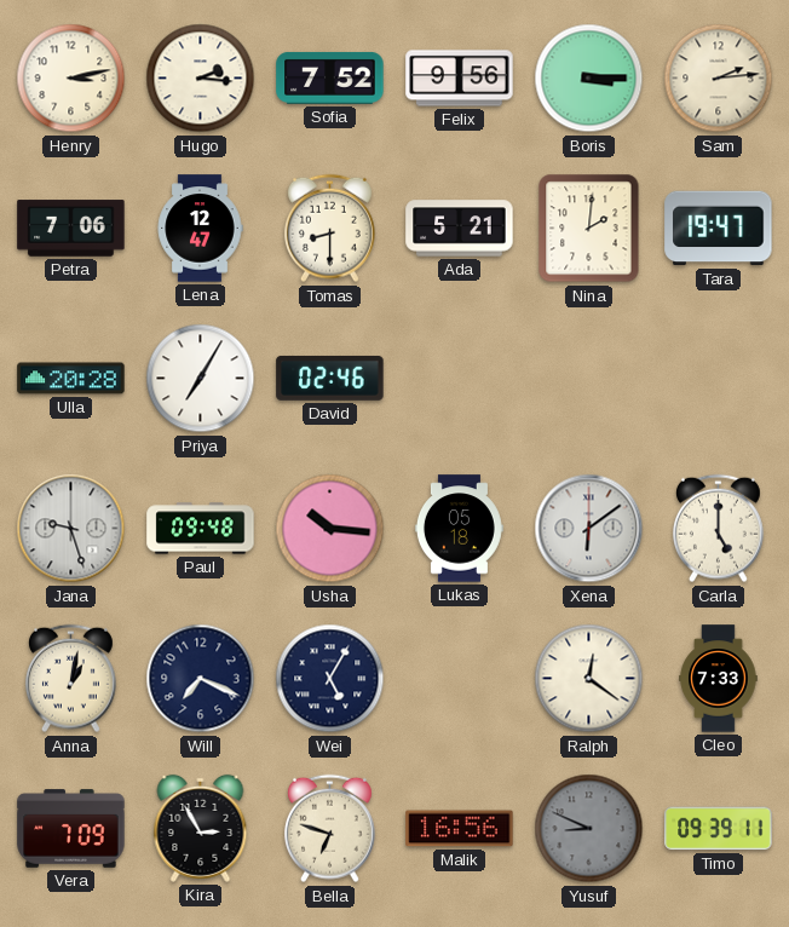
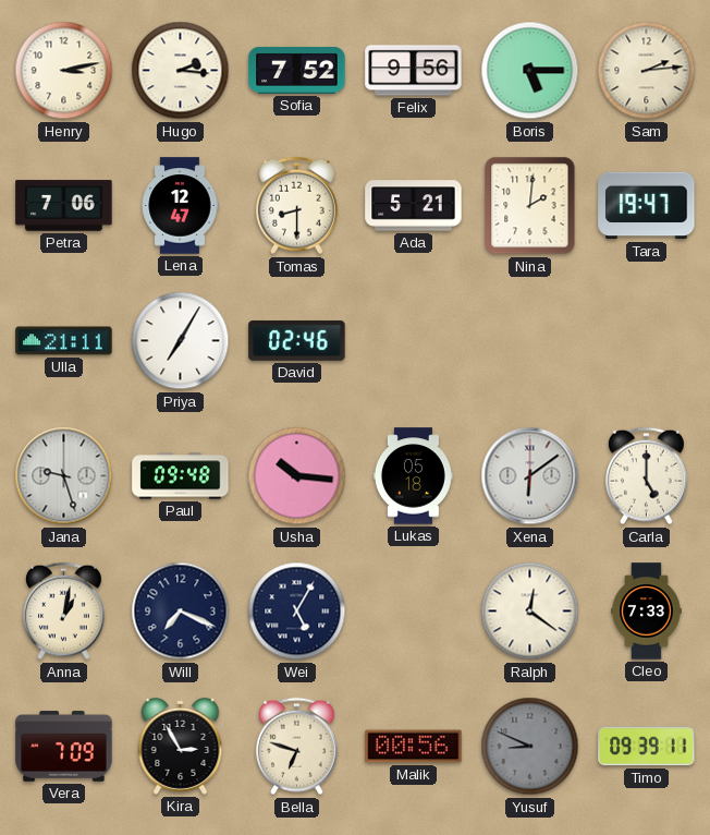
Boris: 3:15 -> 5:15
Ulla: 20:28 -> 21:11
Malik: 16:56 -> 00:56
